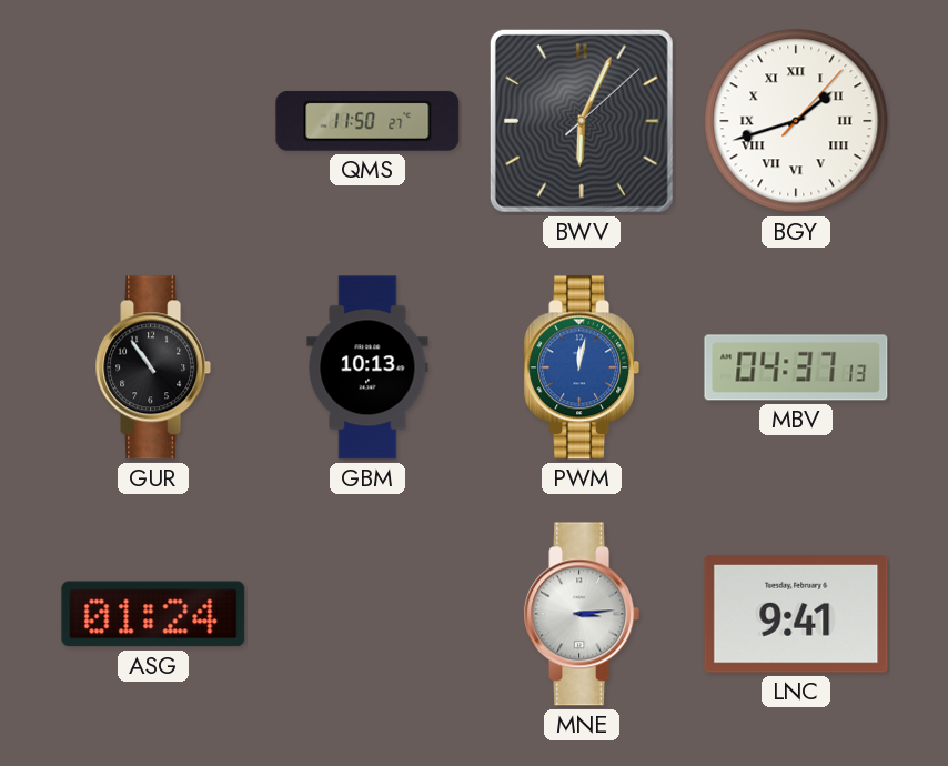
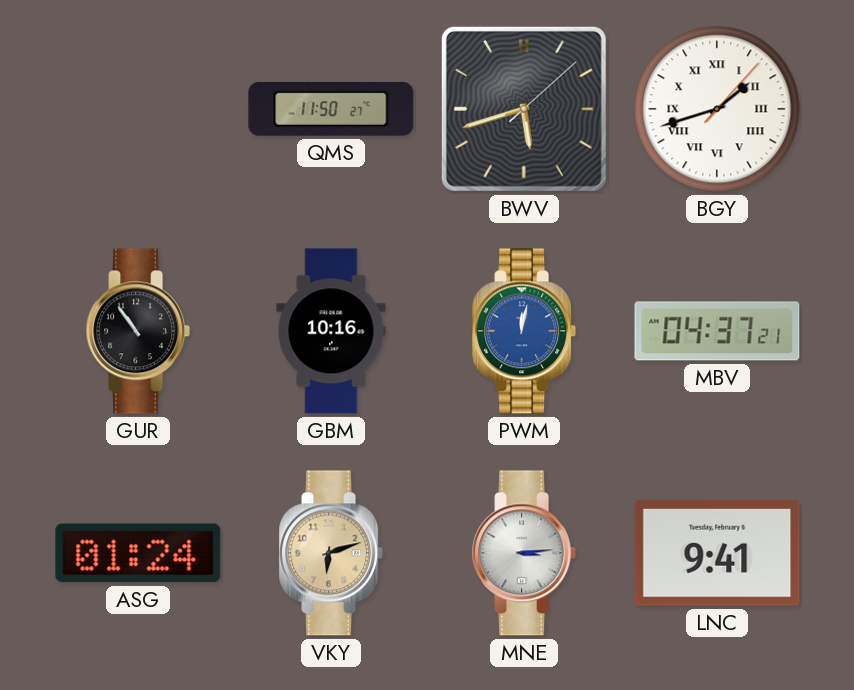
BWV: 6:04 -> 5:42
GBM: 10:13 -> 10:16
MBV: 04:37:13 -> 04:37:21
VKY: none -> 6:12
